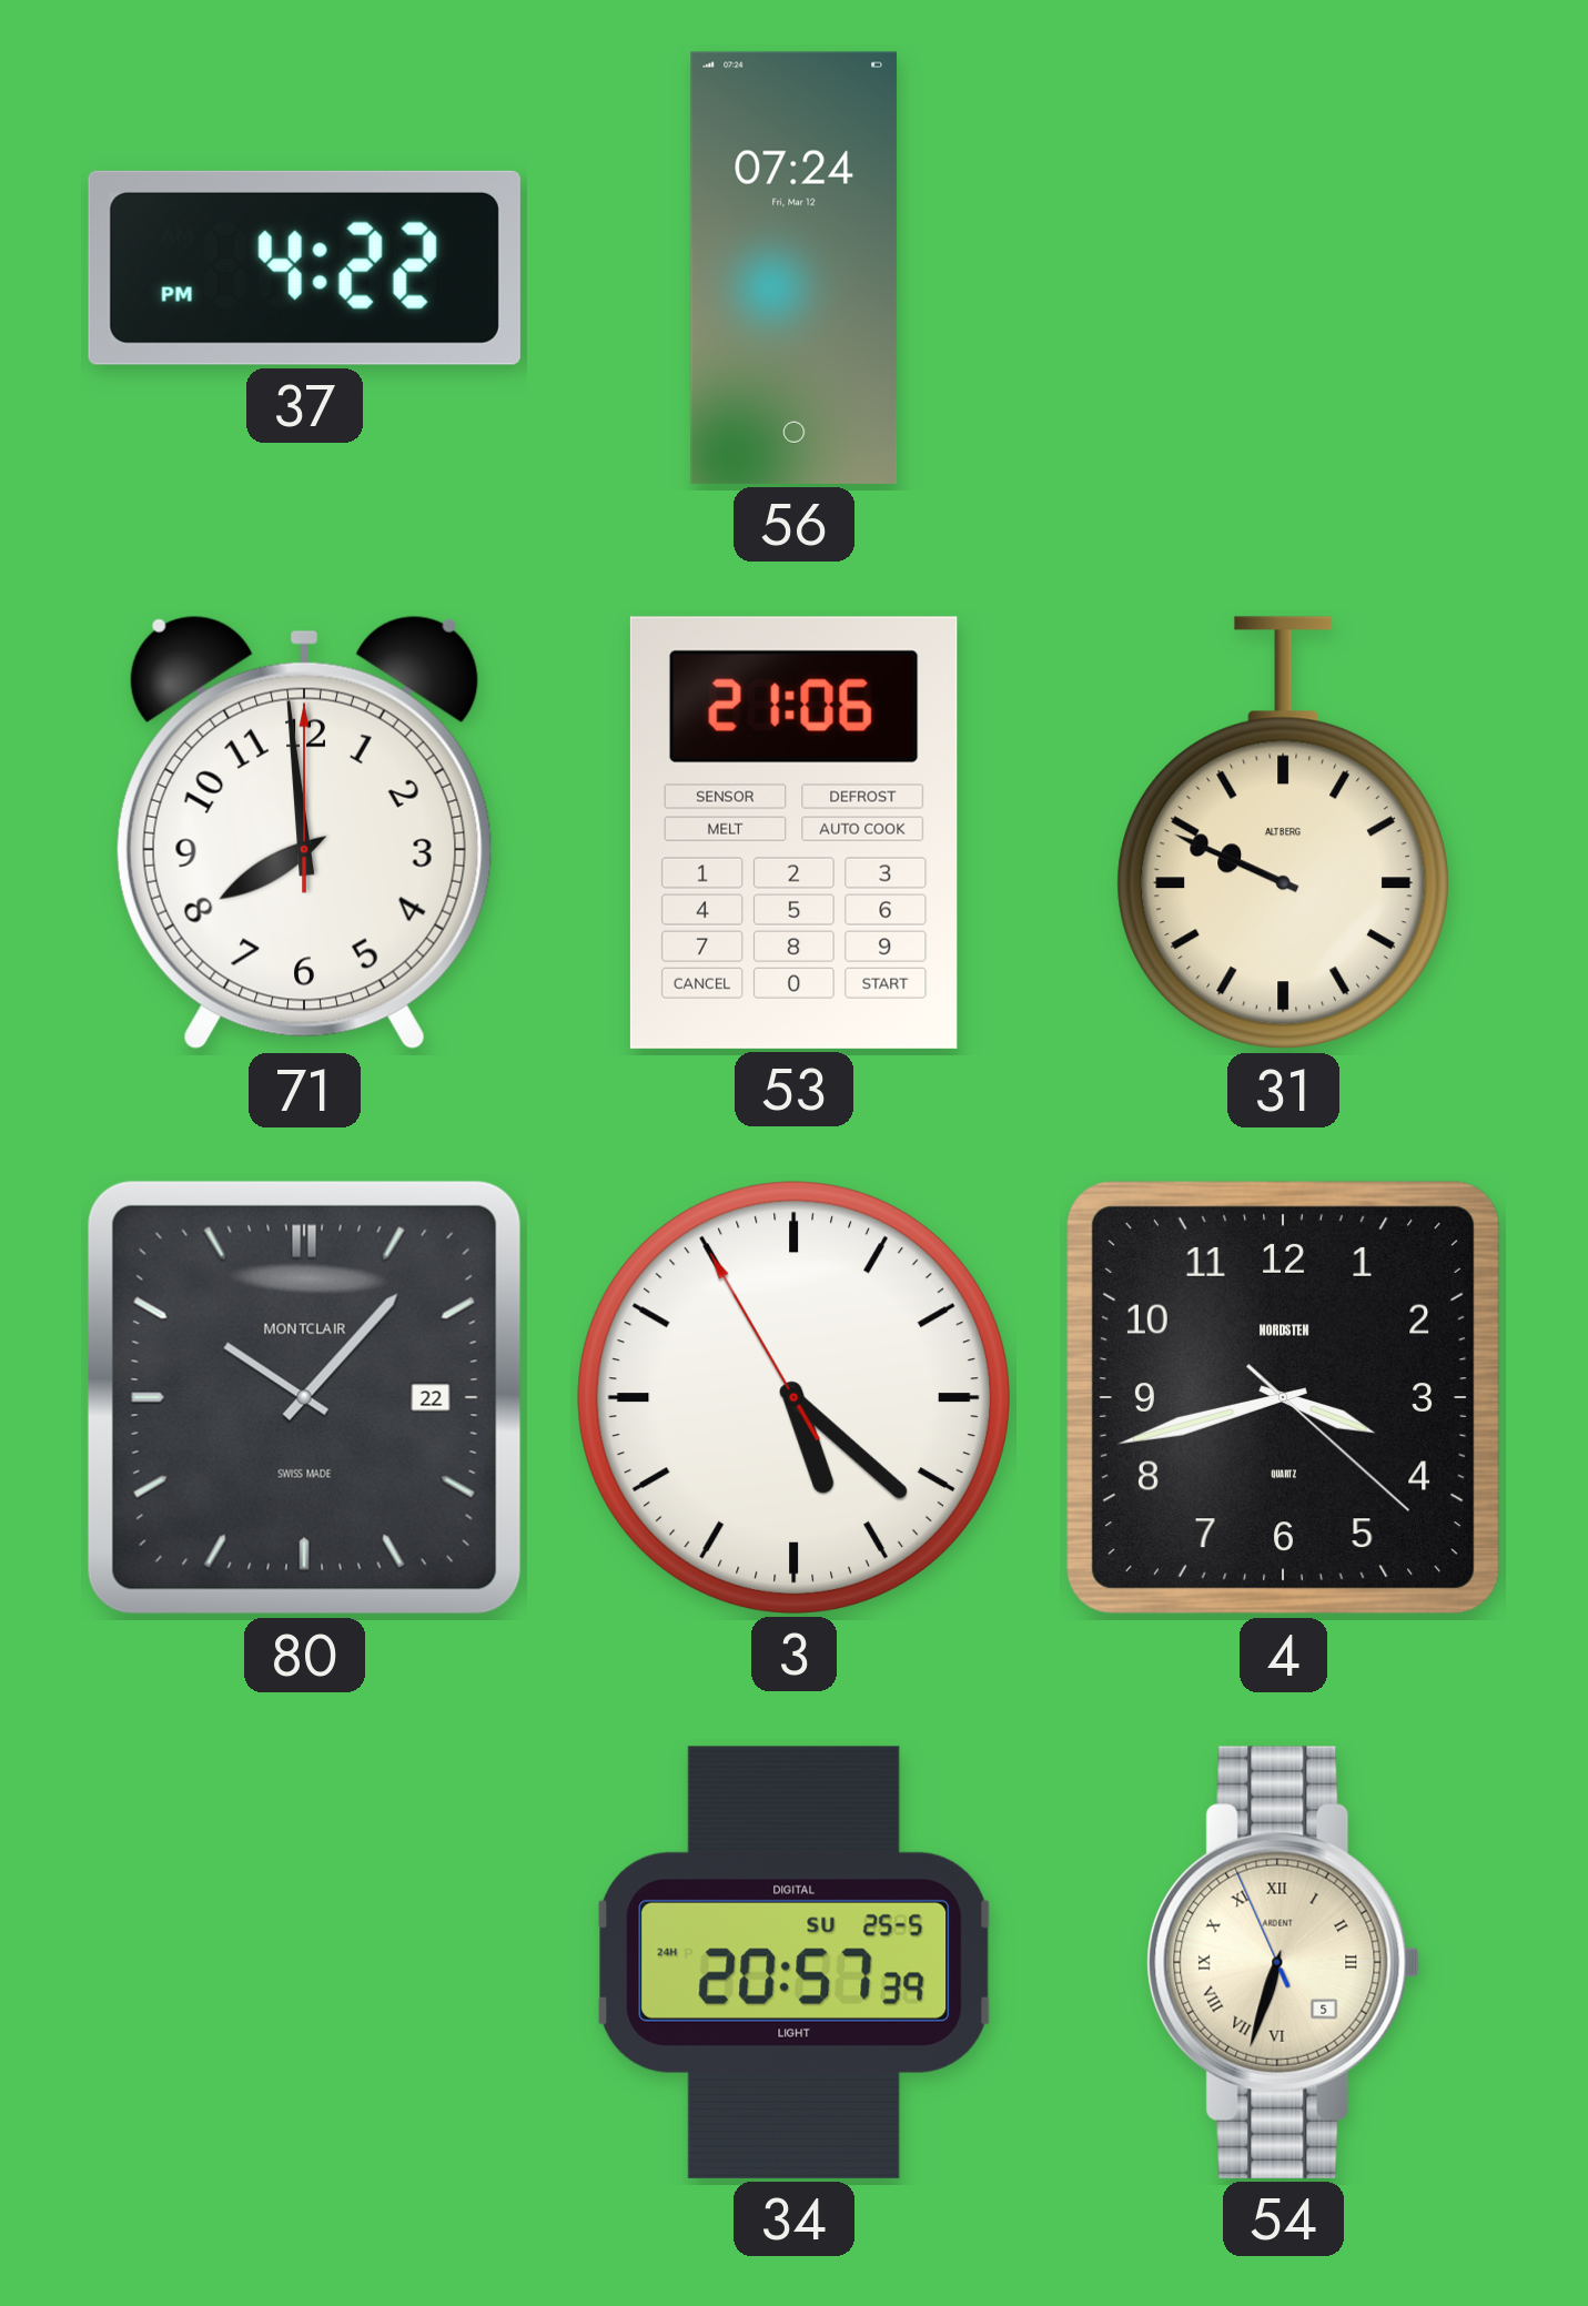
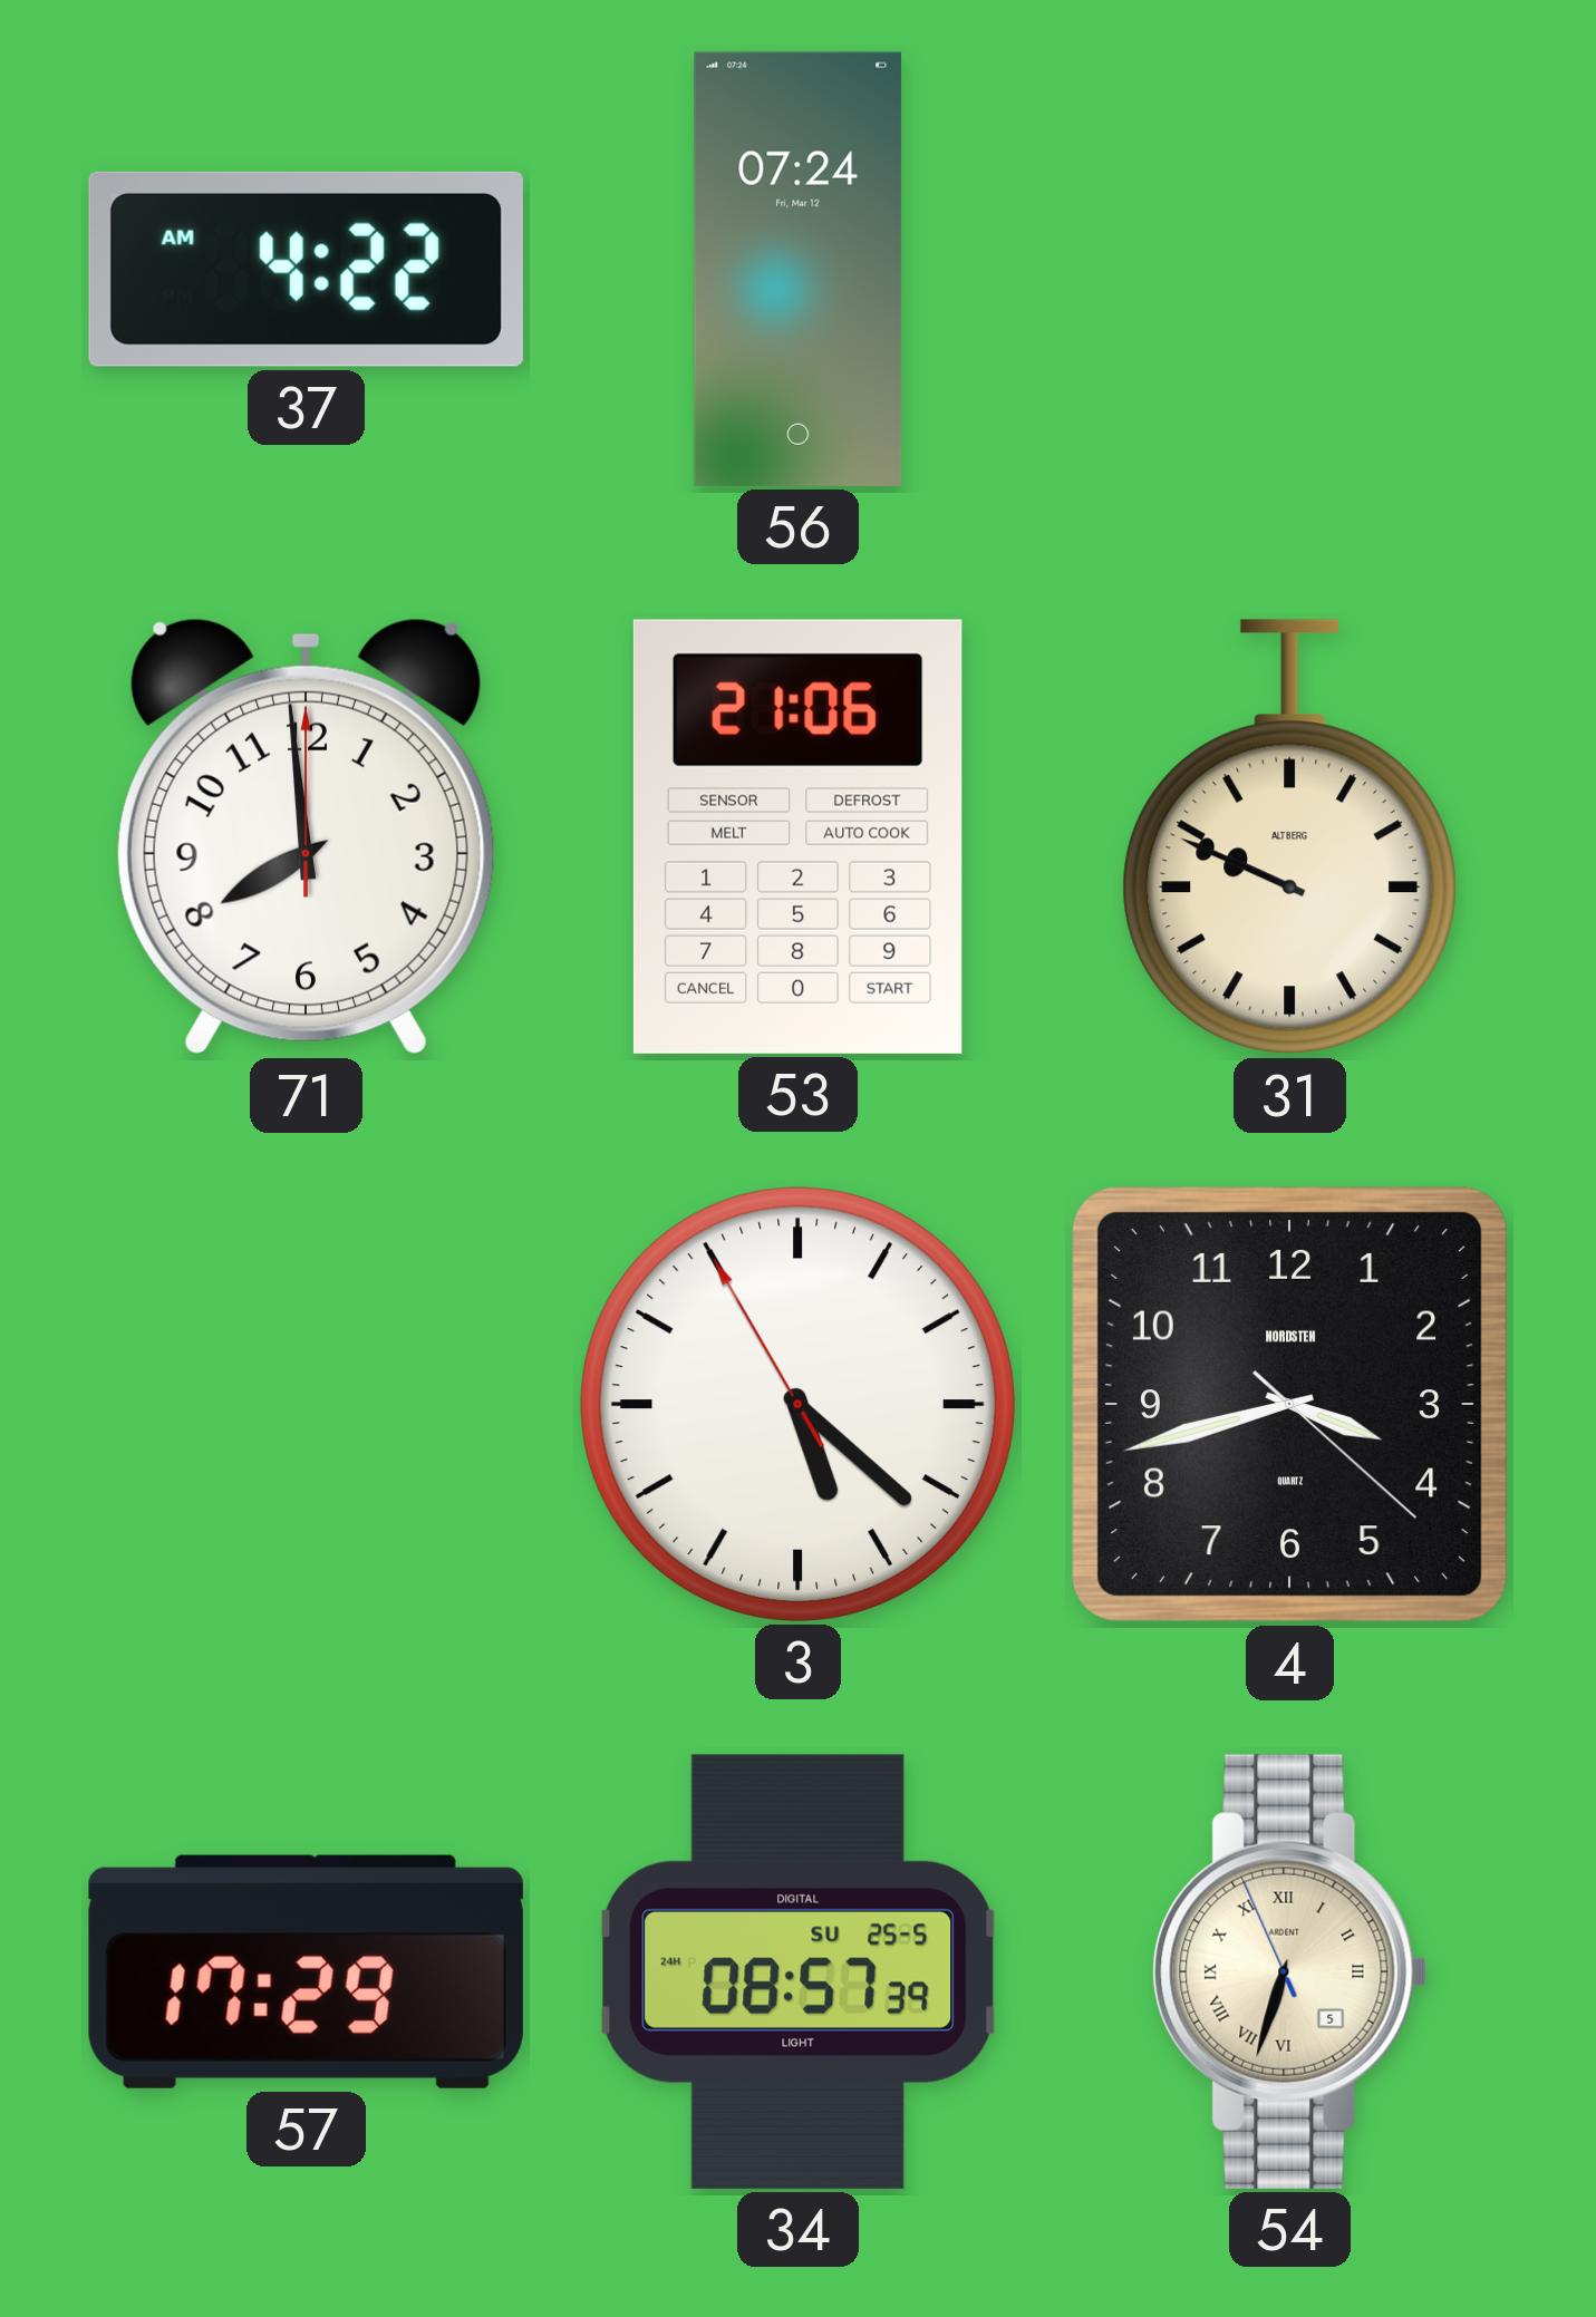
37: 4:22 PM -> 4:22 AM
80: 10:07 -> none
57: none -> 17:29
34: 20:57 -> 08:57
